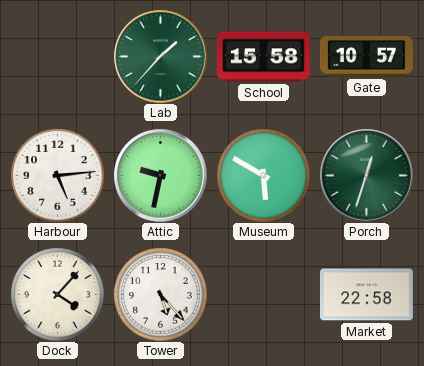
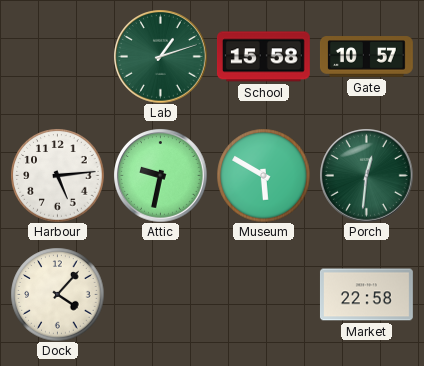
Lab: 1:37 -> 1:12
Porch: 12:33 -> 12:31
Tower: 5:23 -> none
